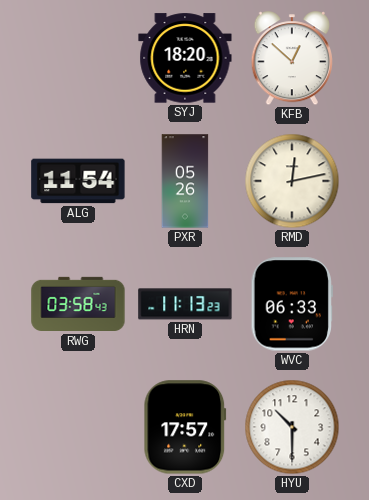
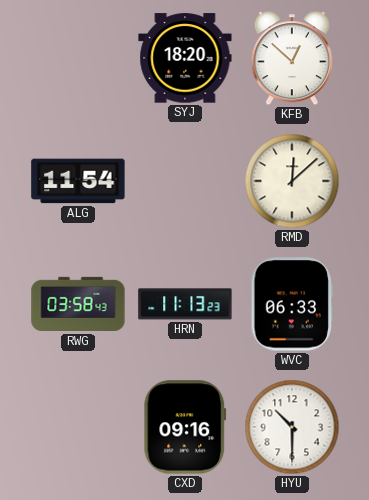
PXR: 05:26 -> none
RMD: 12:13 -> 12:08
CXD: 17:57 -> 09:16
